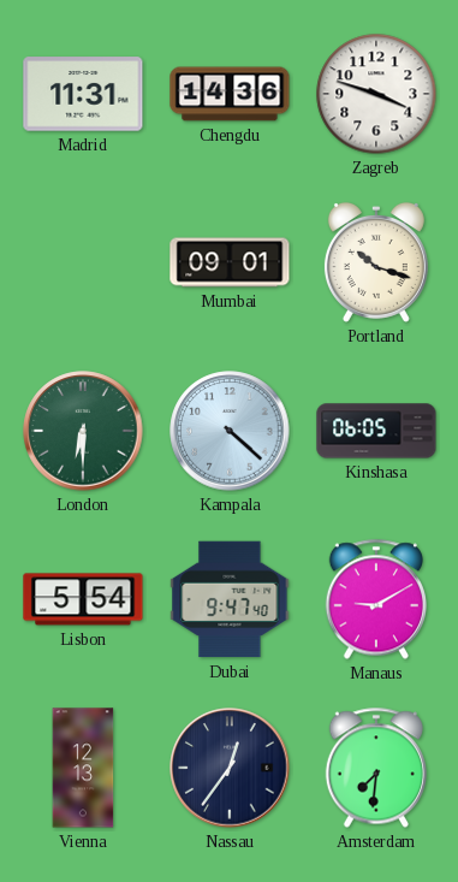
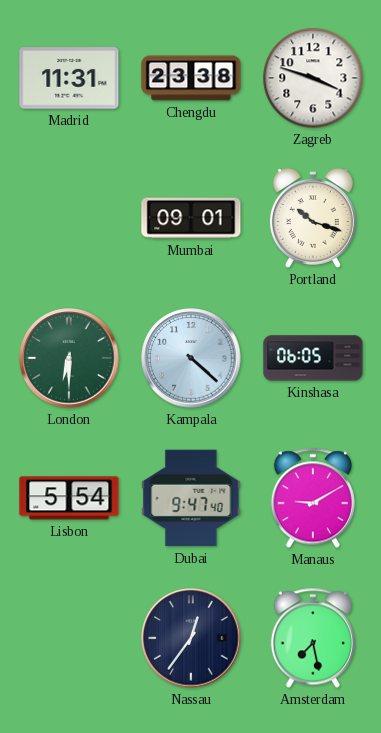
Chengdu: 14:36 -> 23:38
Vienna: 12:13 -> none
Amsterdam: 7:31 -> 7:28
